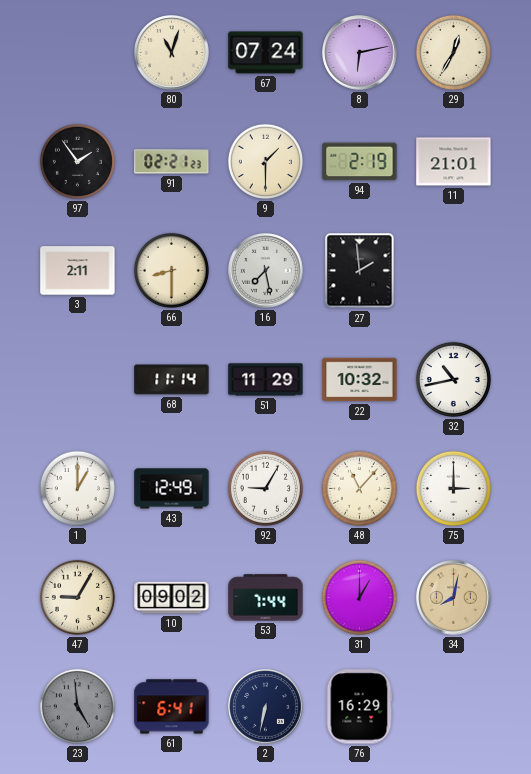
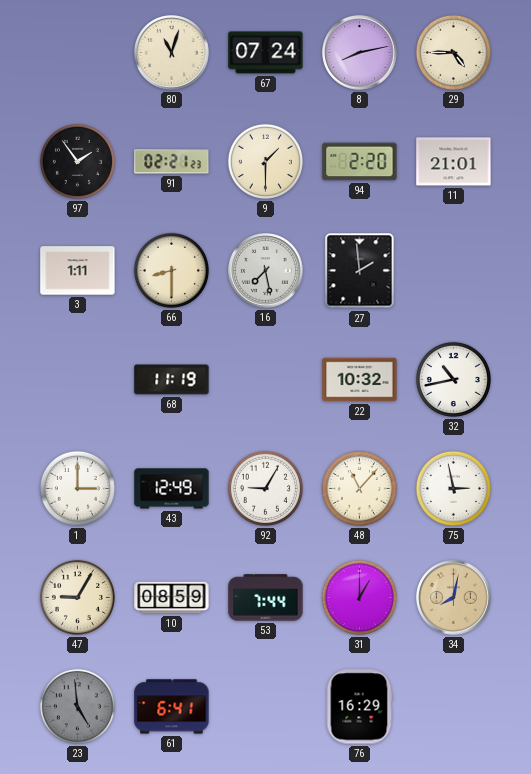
8: 6:13 -> 8:13
29: 12:35 -> 4:45
94: 2:19 -> 2:20
3: 2:11 -> 1:11
68: 11:14 -> 11:19
51: 11:29 -> none
1: 1:00 -> 3:00
75: 3:00 -> 2:58
10: 09:02 -> 08:59
2: 6:32 -> none
